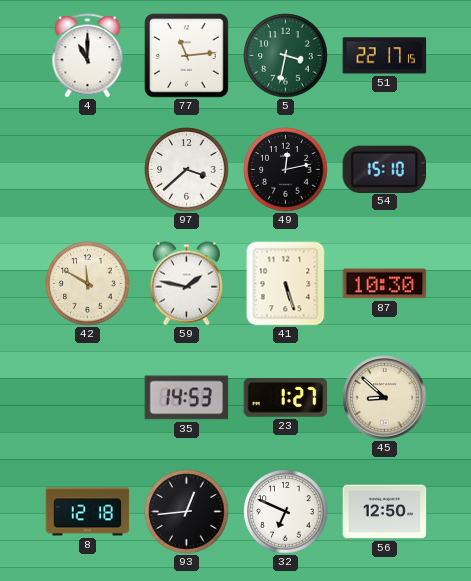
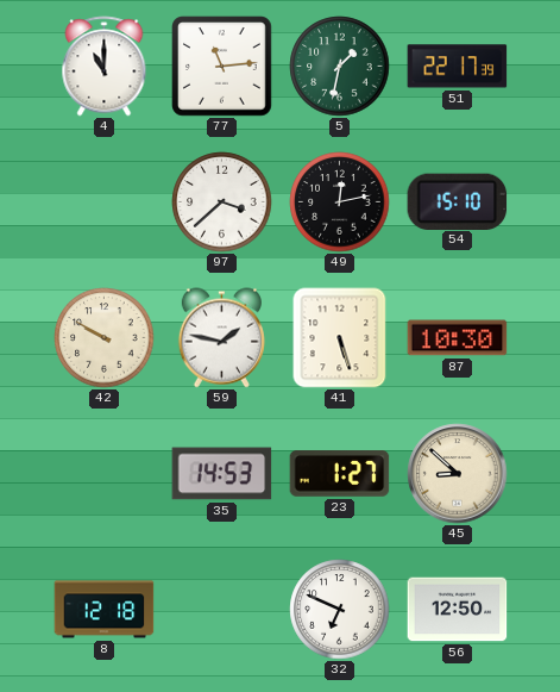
5: 3:32 -> 1:32
51: 22:17:15 -> 22:17:39
42: 11:50 -> 9:50
93: 12:44 -> none
